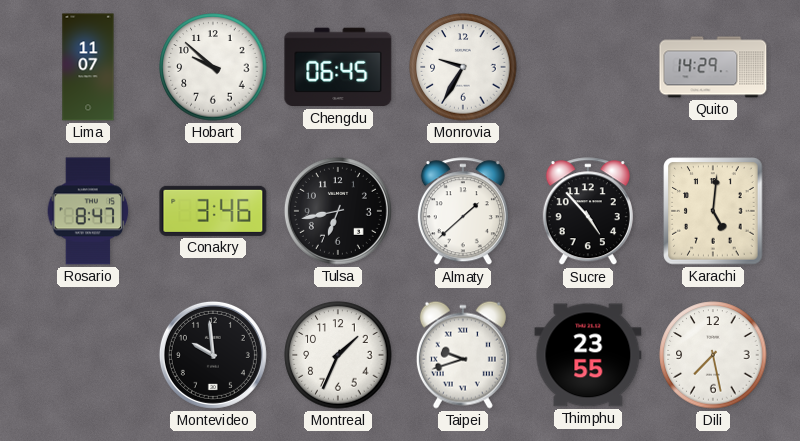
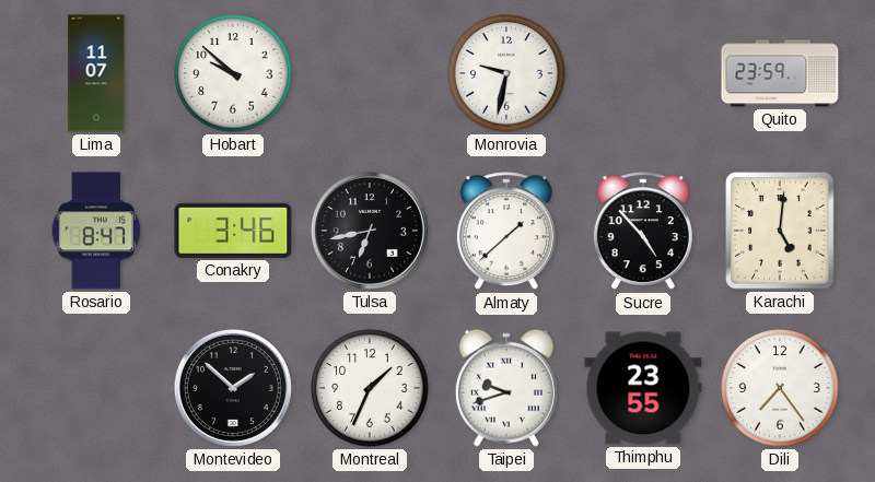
Chengdu: 06:45 -> none
Monrovia: 9:35 -> 9:32
Quito: 14:29 -> 23:59
Montevideo: 9:59 -> 1:52
Dili: 7:28 -> 7:24
